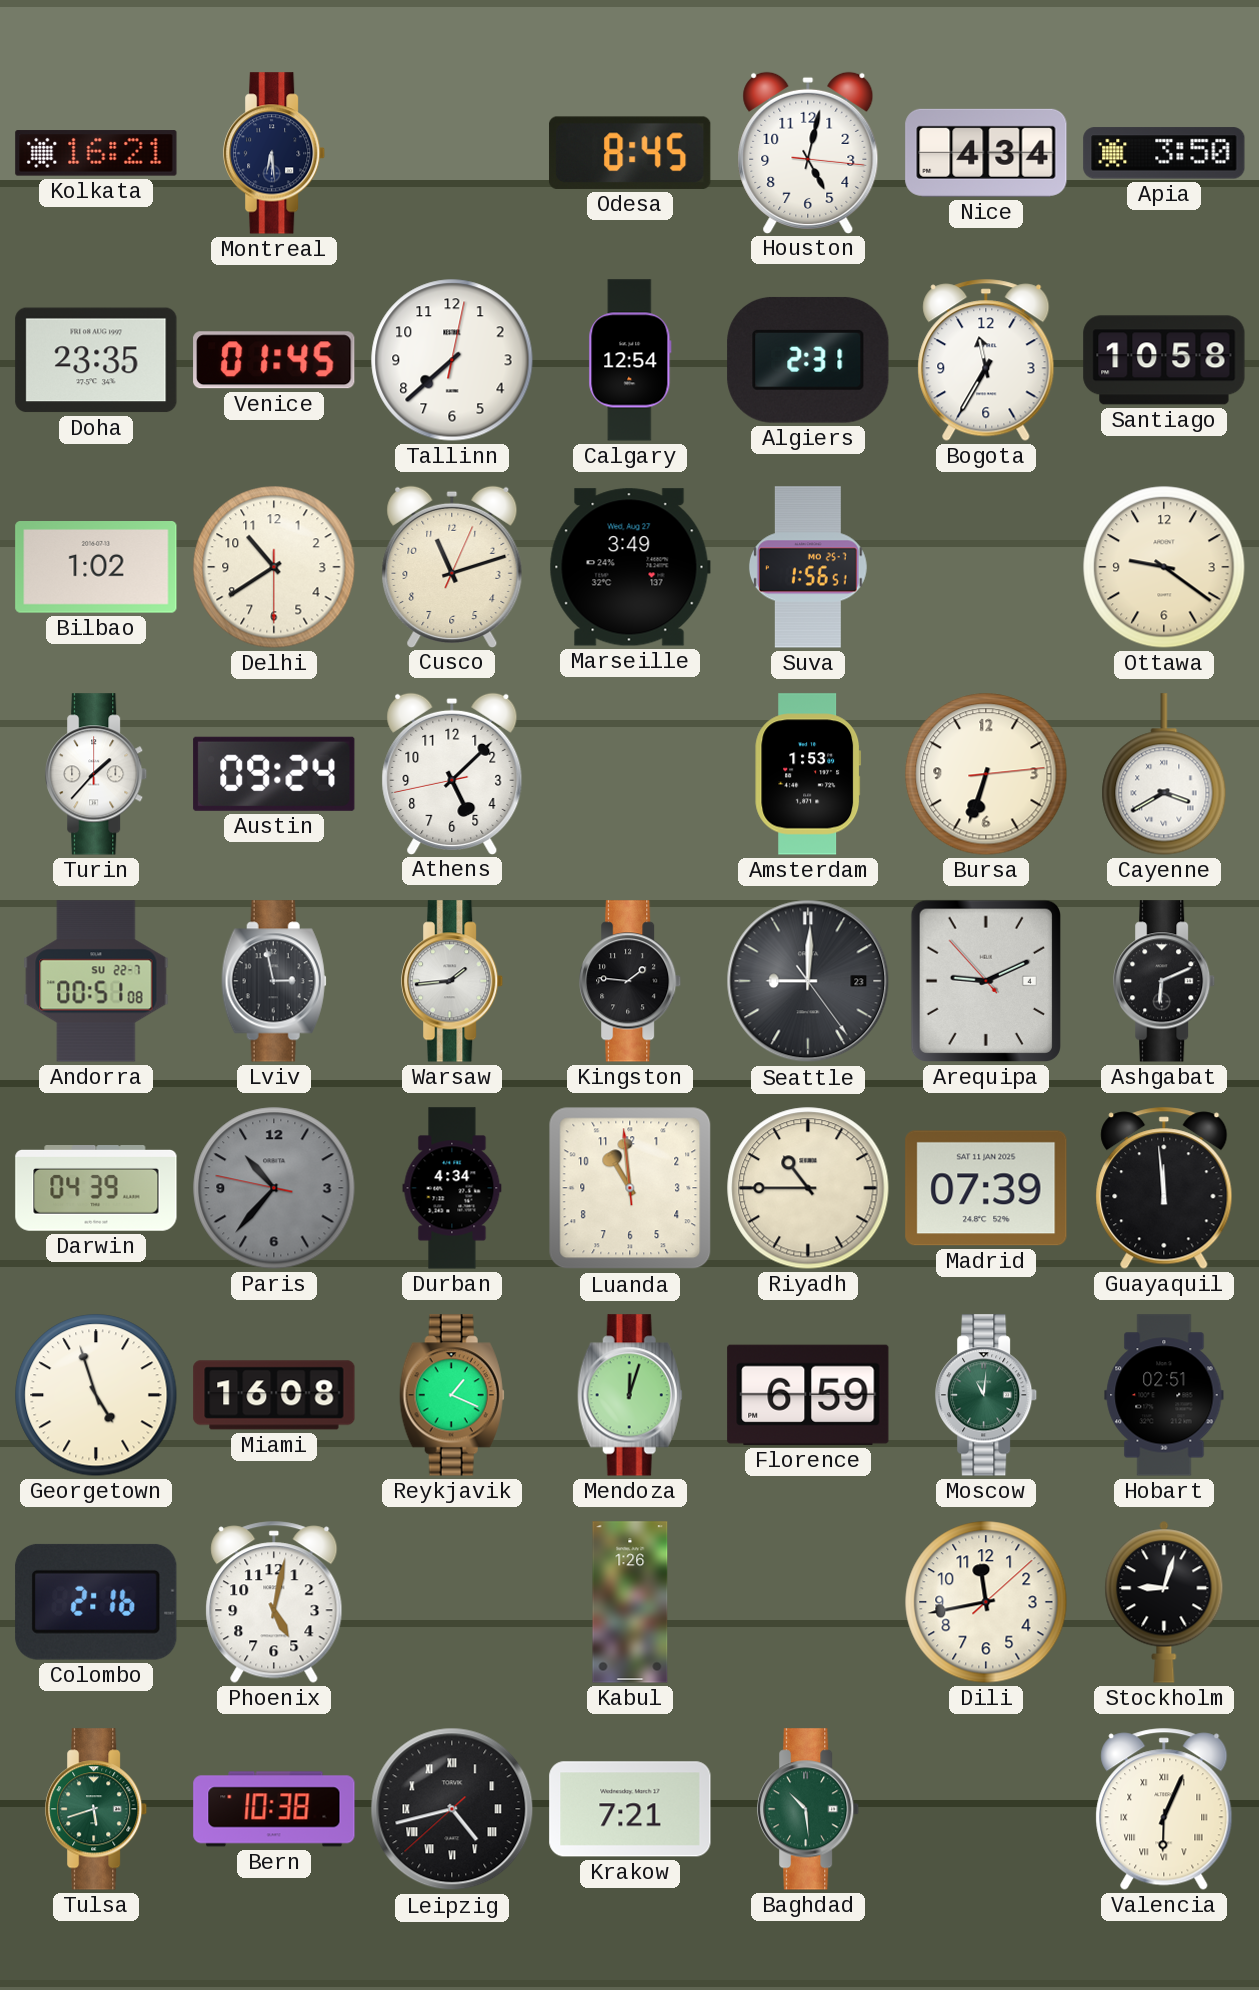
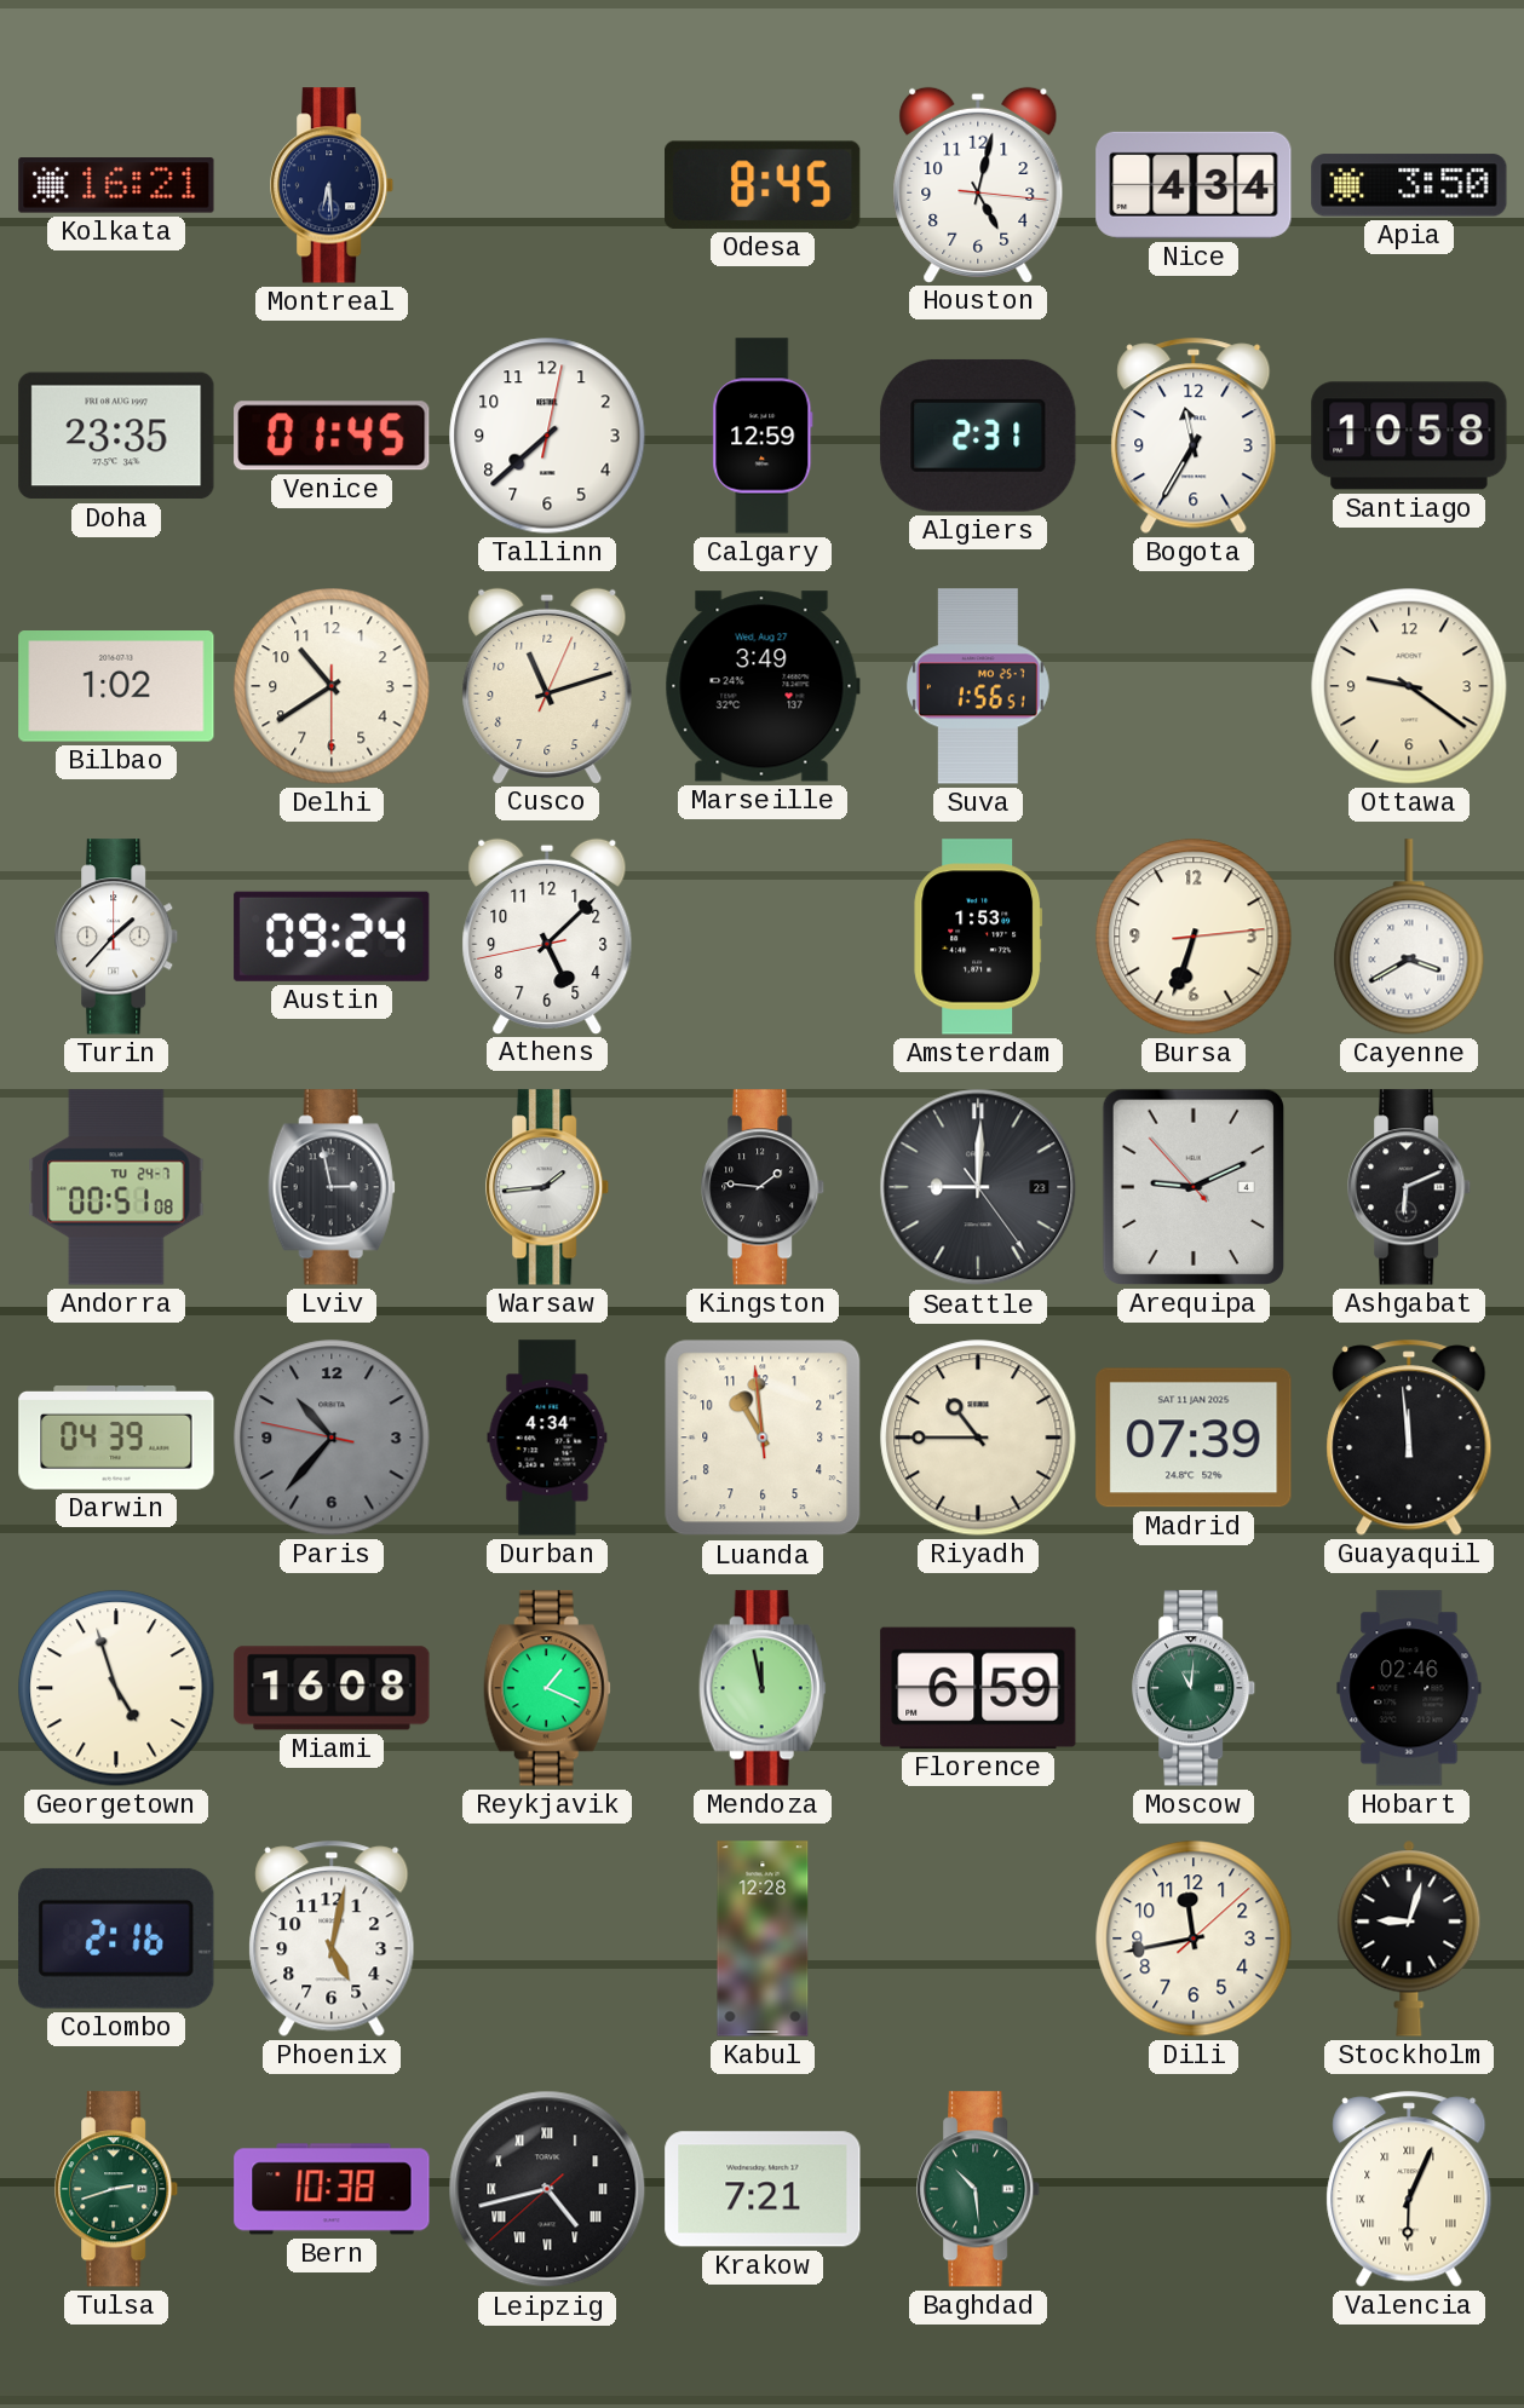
Calgary: 12:54 -> 12:59
Andorra date: SU 22-7 -> TU 24-7
Mendoza: 12:03 -> 11:58
Hobart: 02:51 -> 02:46
Kabul: 1:26 -> 12:28
Tulsa: 5:42 -> 2:42
